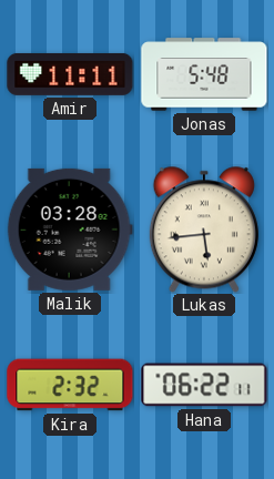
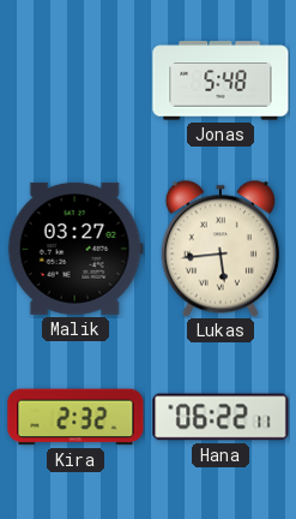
Amir: 11:11 -> none
Malik: 03:28 -> 03:27
